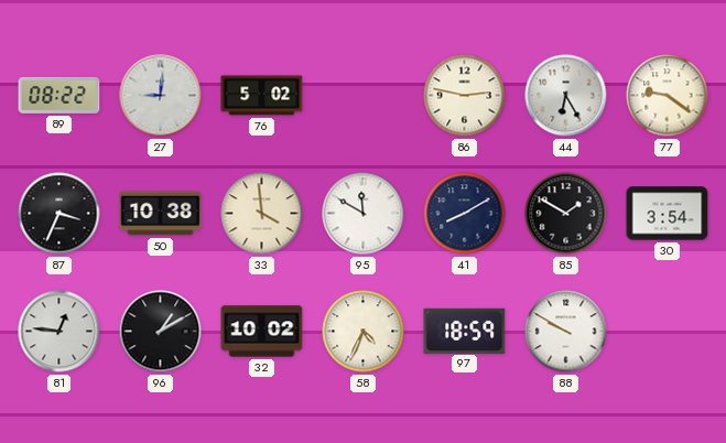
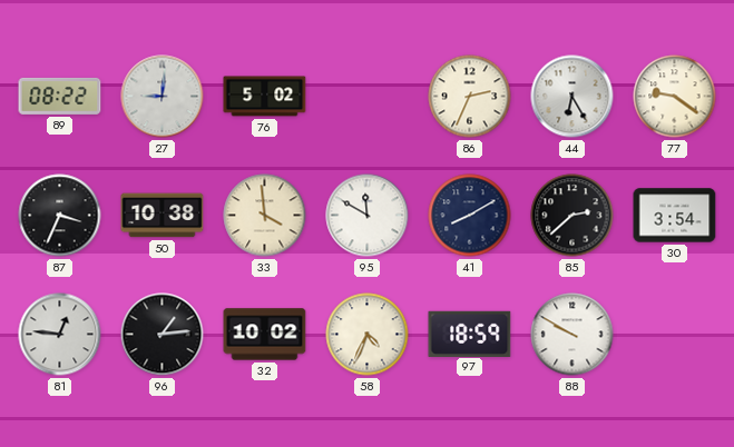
86: 2:47 -> 2:34
85: 1:50 -> 2:38
96: 1:10 -> 1:14
